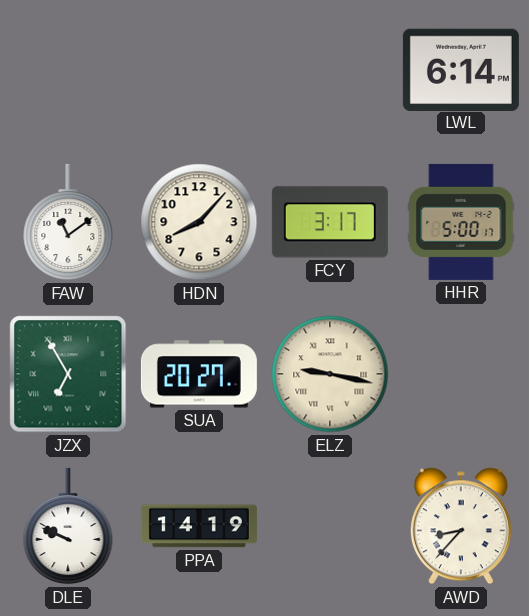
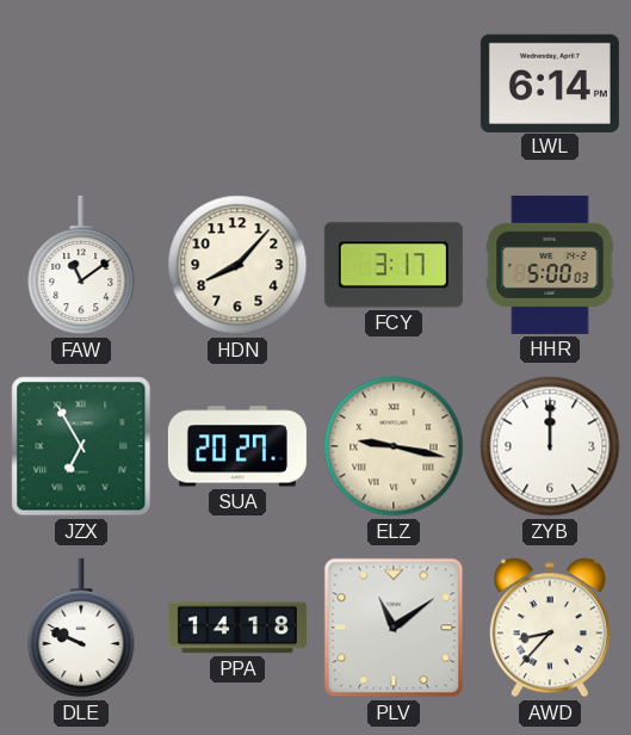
HHR: 5:00:17 -> 5:00:03
ZYB: none -> 12:00
PPA: 14:19 -> 14:18
PLV: none -> 11:09
